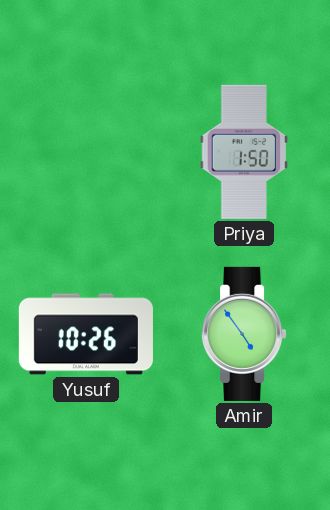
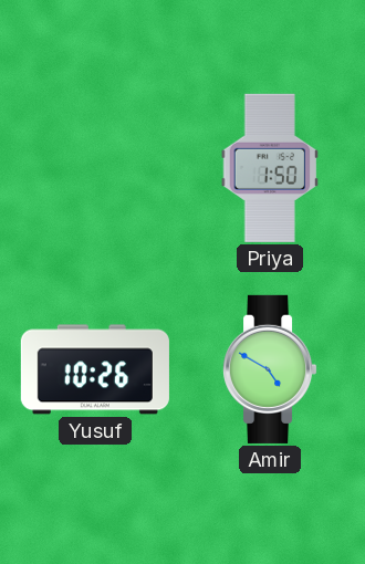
Amir: 4:54 -> 4:50
